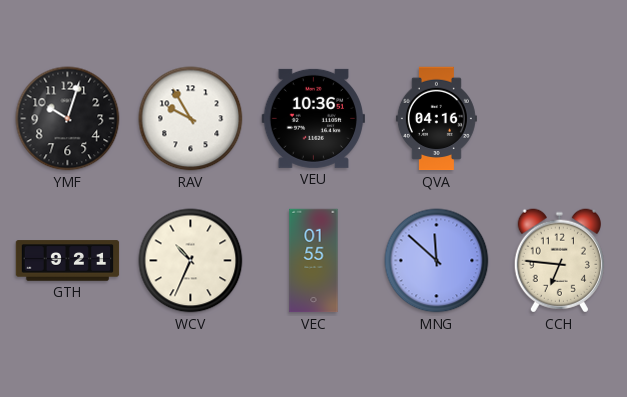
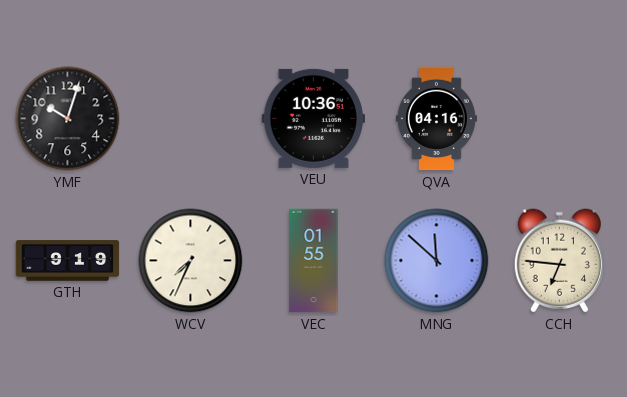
RAV: 9:55 -> none
GTH: 9:21 -> 9:19
WCV: 10:34 -> 7:34
